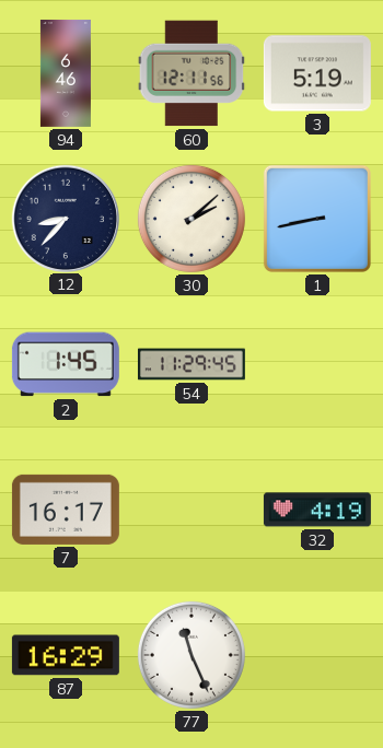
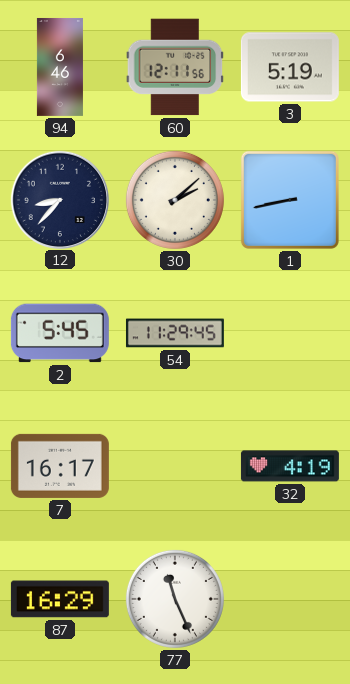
2: 1:45 -> 5:45
